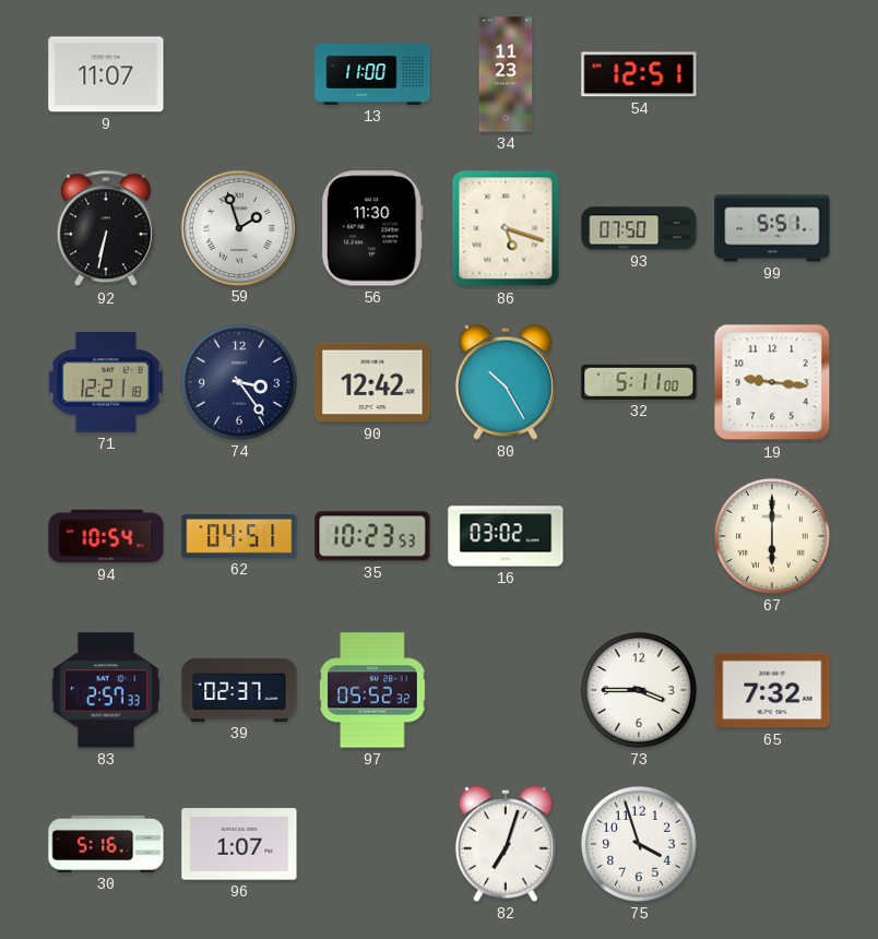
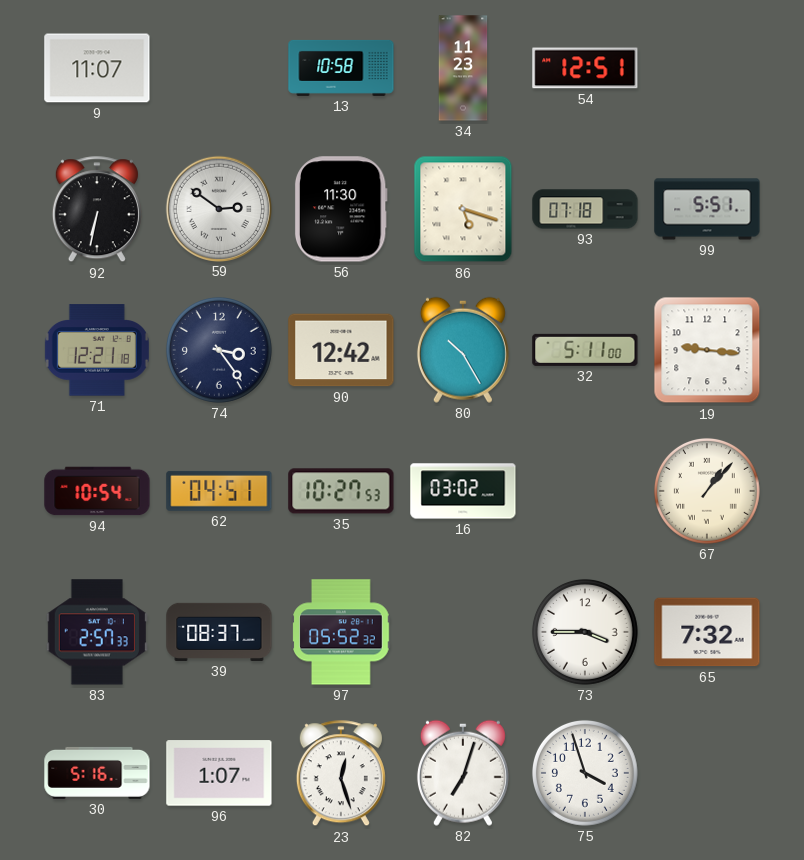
13: 11:00 -> 10:58
59: 1:57 -> 2:51
93: 07:50 -> 07:18
35: 10:23 -> 10:27
67: 6:00 -> 1:07
39: 02:37 -> 08:37
23: none -> 12:27
